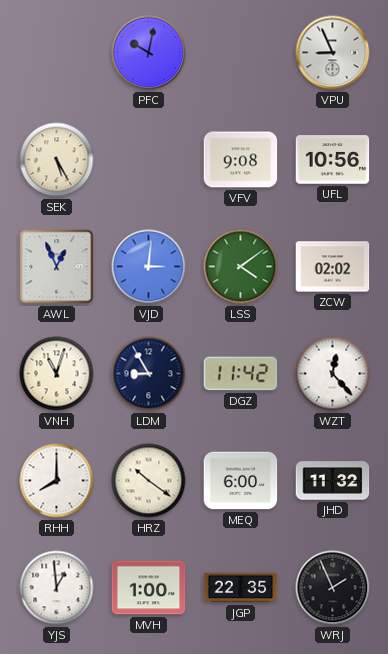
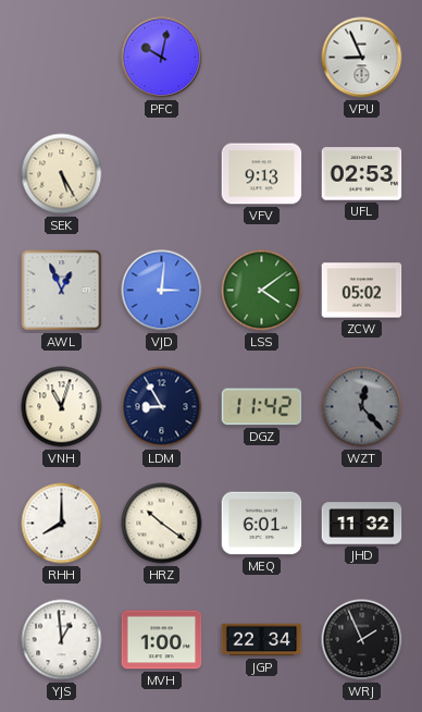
VFV: 9:08 -> 9:13
UFL: 10:56 -> 02:53
ZCW: 02:02 -> 05:02
WZT dial: white -> grey
MEQ: 6:00 -> 6:01
JGP: 22:35 -> 22:34
